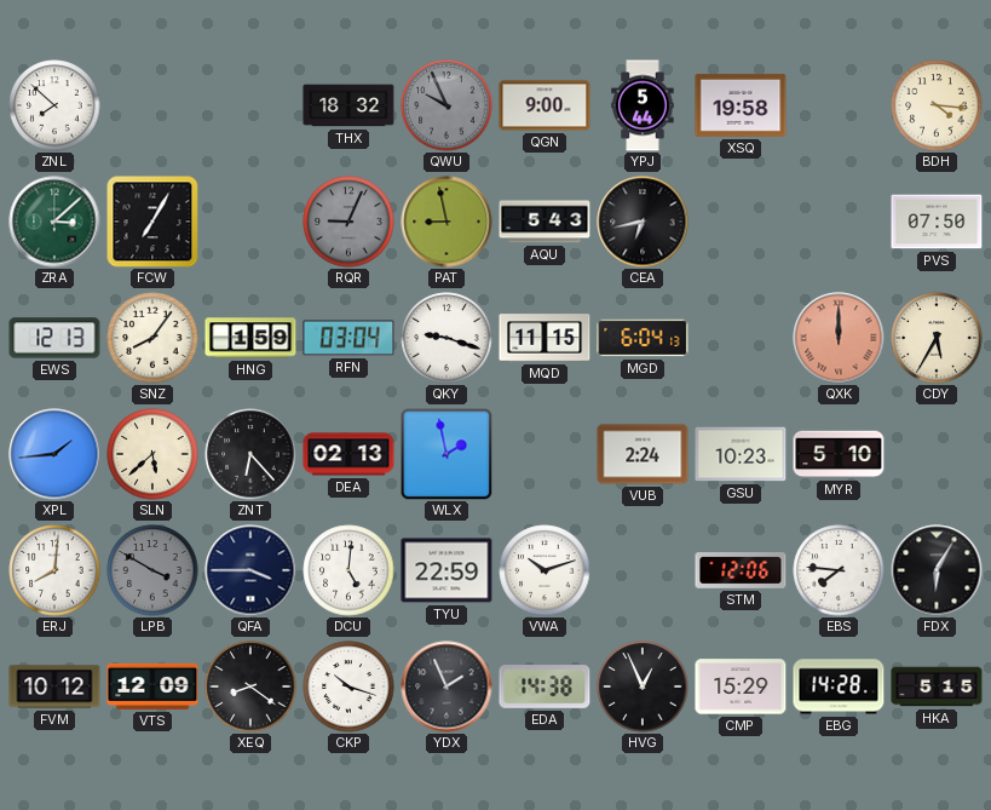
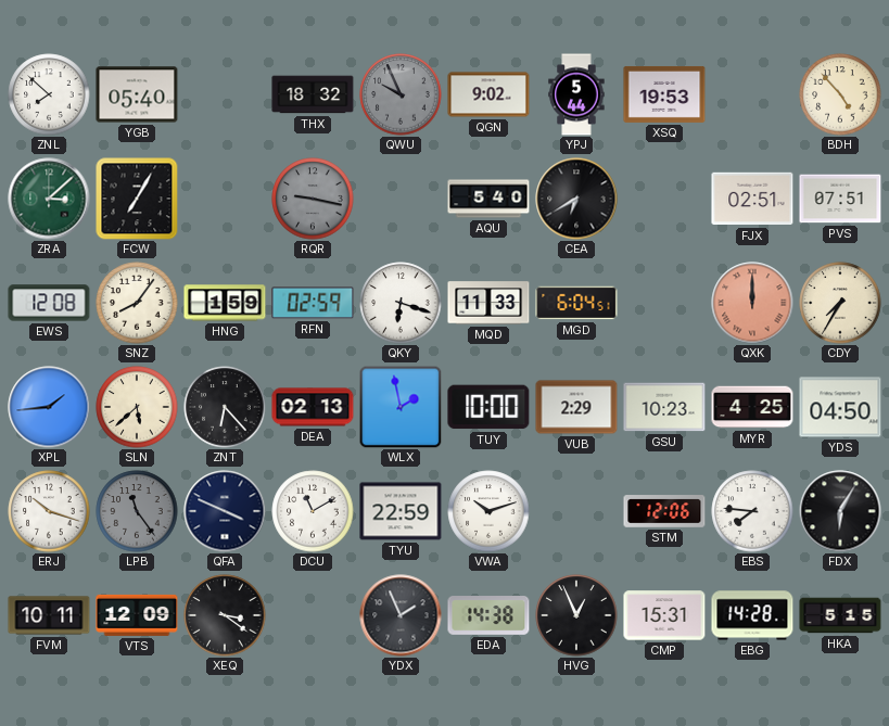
YGB: none -> 05:40
QGN: 9:00 -> 9:02
XSQ: 19:58 -> 19:53
BDH: 4:16 -> 4:53
RQR: 9:04 -> 9:17
PAT: 8:58 -> none
AQU: 5:43 -> 5:40
CEA: 6:43 -> 6:40
FJX: none -> 02:51
PVS: 07:50 -> 07:51
EWS: 12:13 -> 12:08
RFN: 03:04 -> 02:59
QKY: 9:18 -> 6:18
MQD: 11:15 -> 11:33
MGD: 6:04:13 -> 6:04:51
CDY: 5:35 -> 7:35
TUY: none -> 10:00
VUB: 2:24 -> 2:29
MYR: 5:10 -> 4:25
YDS: none -> 04:50
ERJ: 8:01 -> 10:18
LPB: 3:50 -> 11:24
QFA: 3:45 -> 3:49
DCU: 5:01 -> 11:10
FVM: 10:12 -> 10:11
XEQ: 8:21 -> 3:21
CKP: 10:18 -> none
CMP: 15:29 -> 15:31
